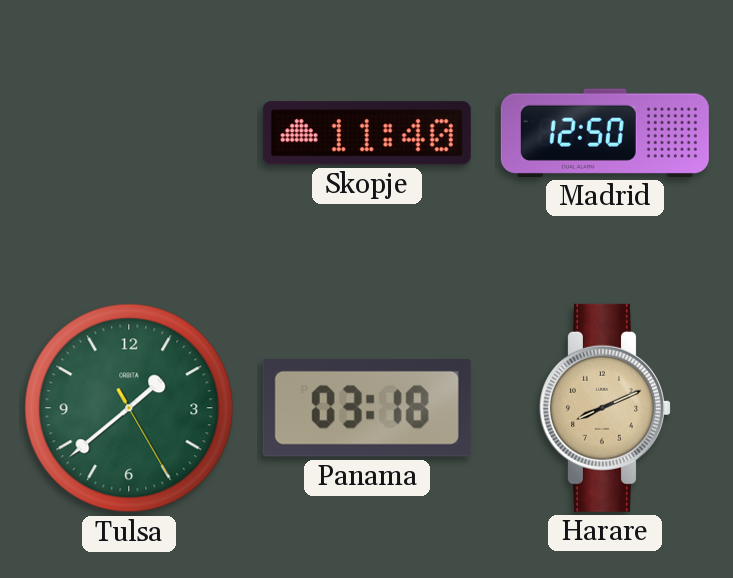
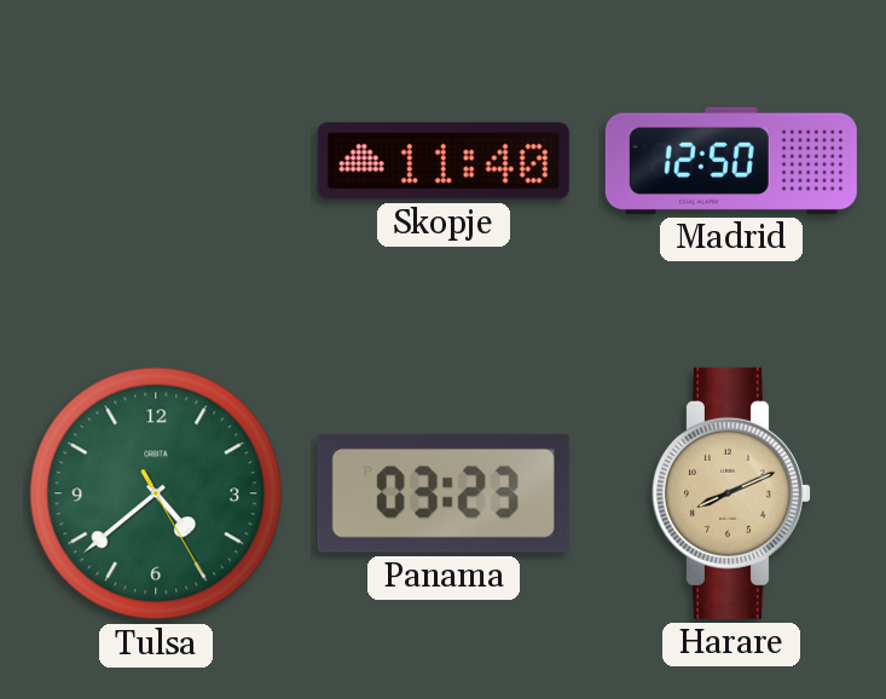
Tulsa: 1:38 -> 4:38
Panama: 03:18 -> 03:23
